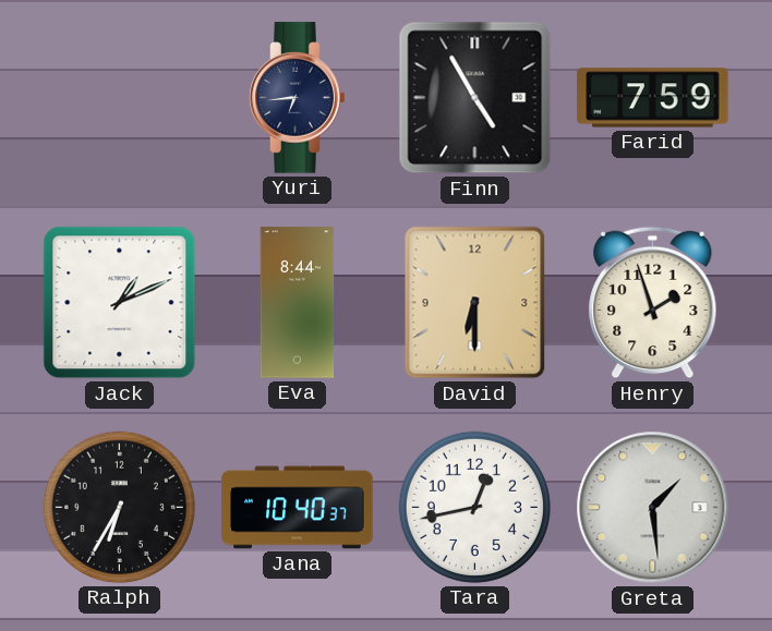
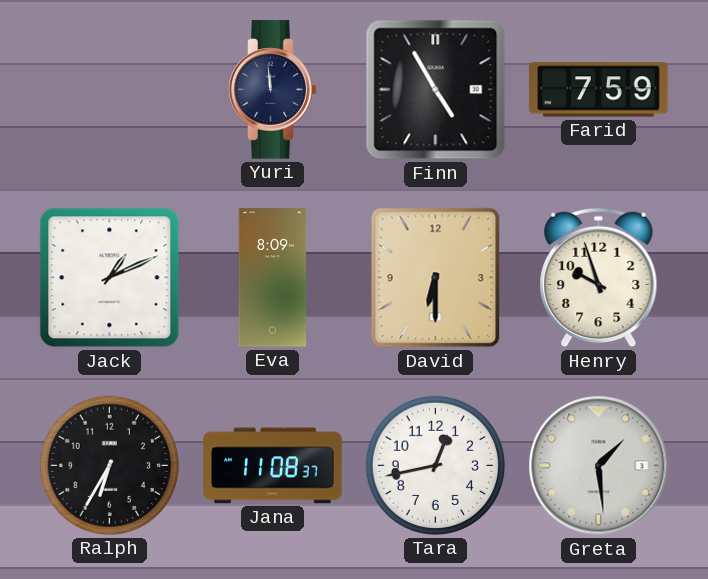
Yuri: 6:44 -> 11:59
Eva: 8:44 -> 8:09
Henry: 1:57 -> 9:57
Jana: 10:40 -> 11:08
